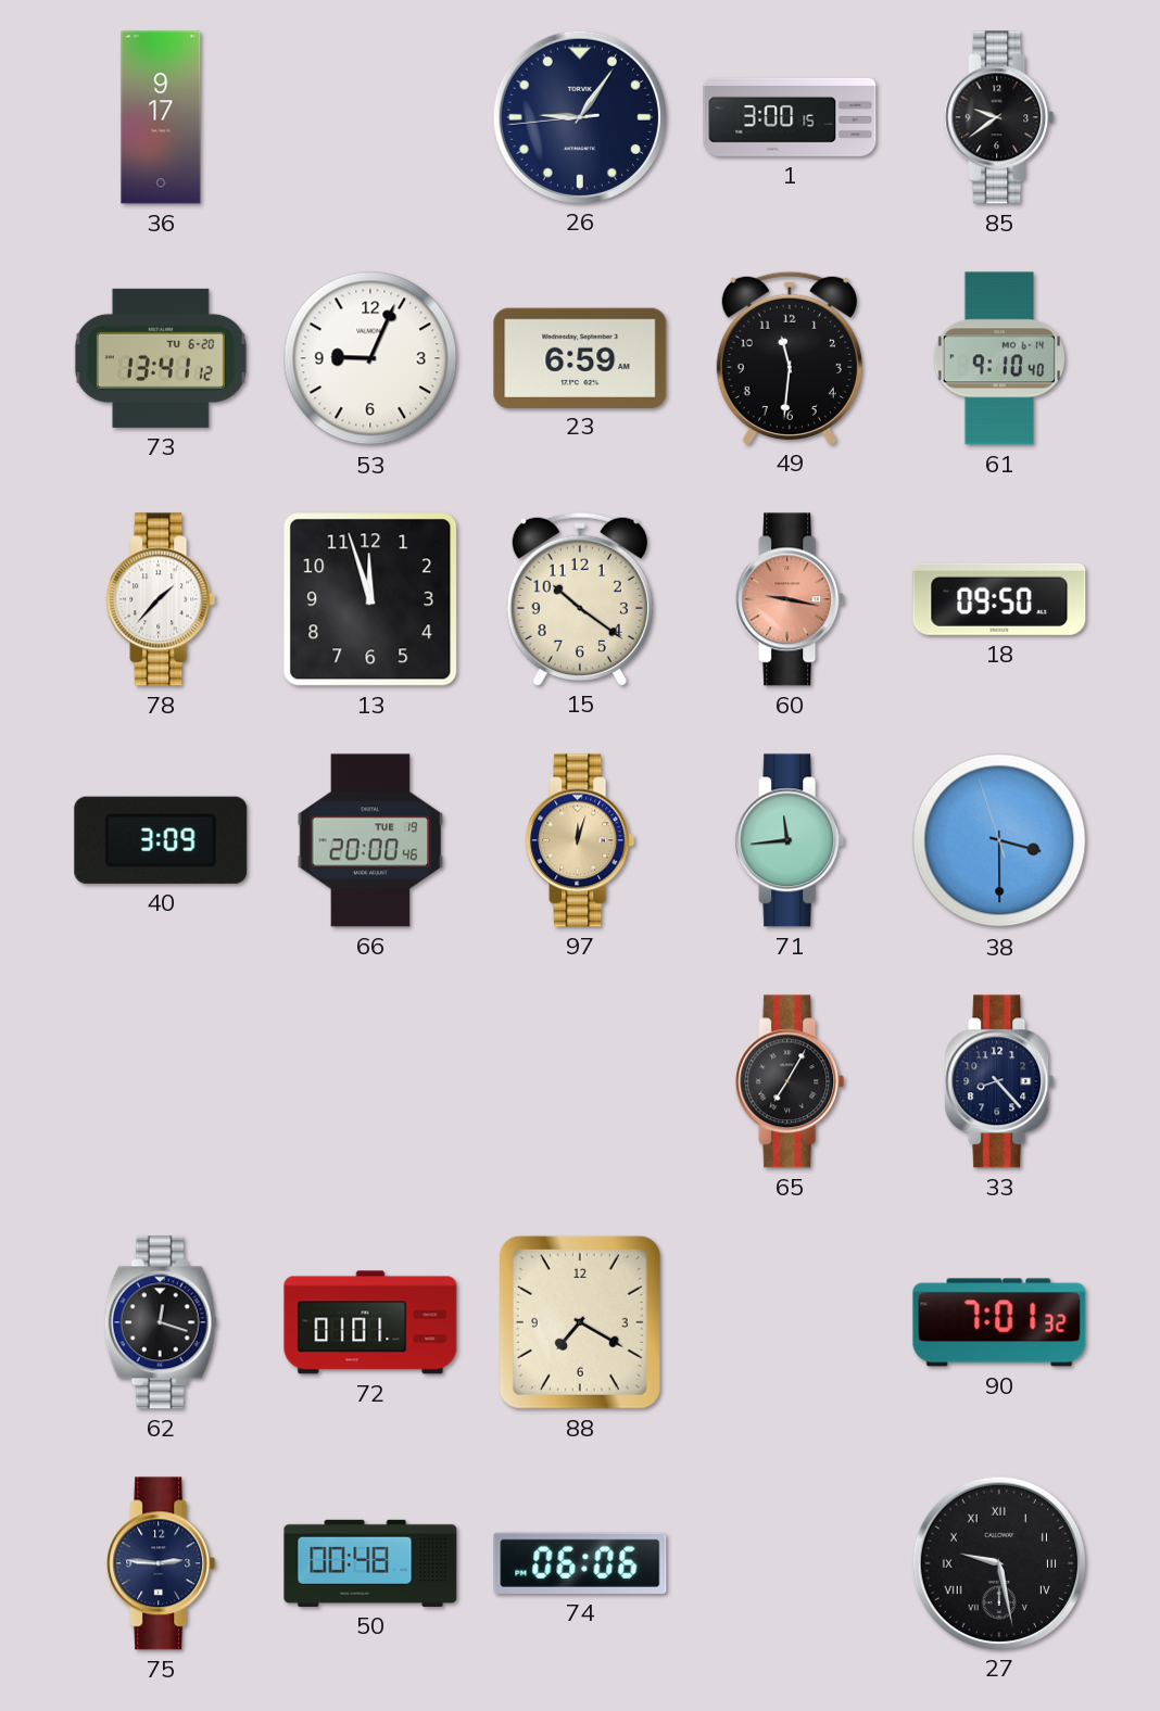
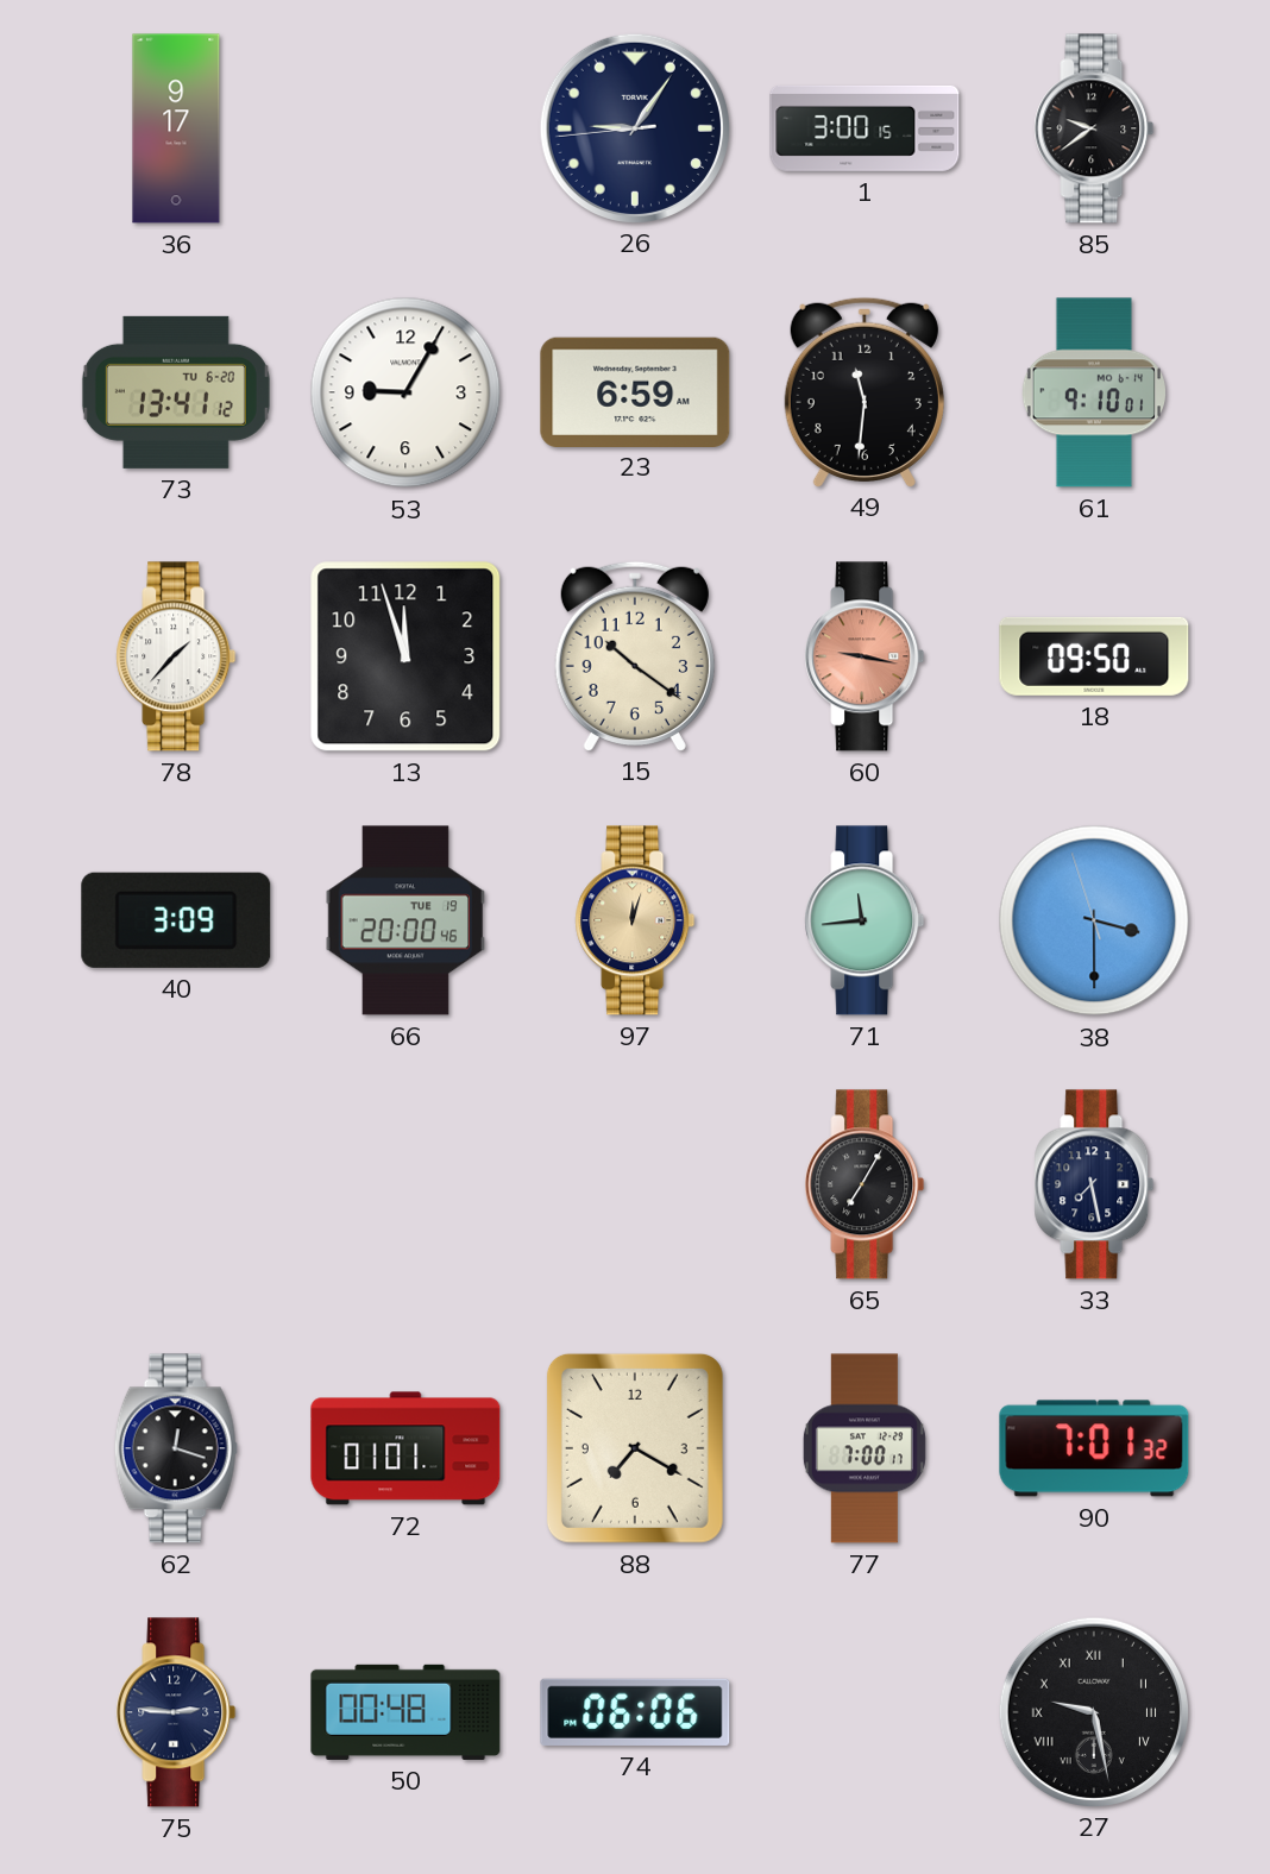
53: 9:04 -> 9:05
61: 9:10:40 -> 9:10:01
33: 8:23 -> 7:28
77: none -> 7:00
